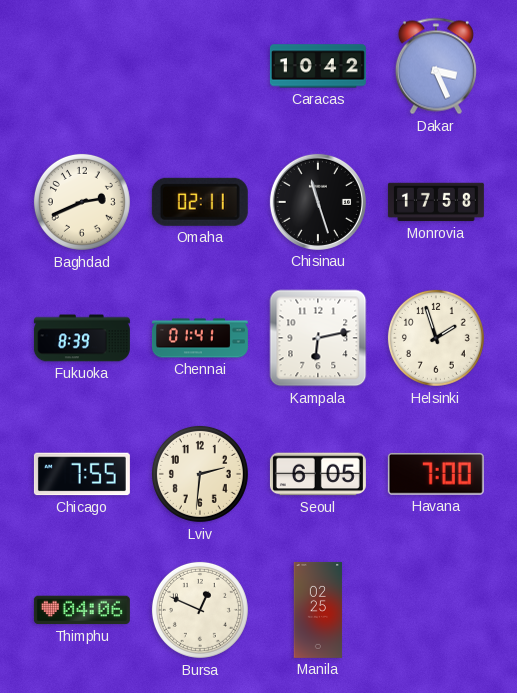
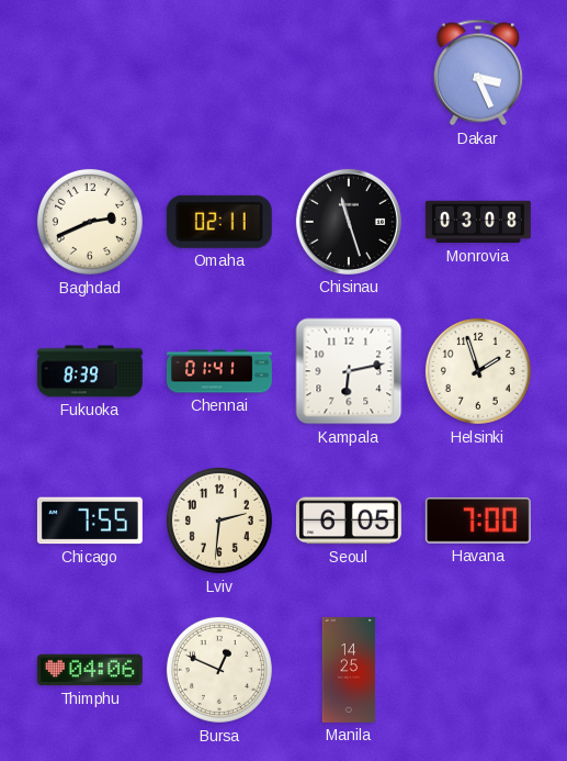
Caracas: 10:42 -> none
Monrovia: 17:58 -> 03:08
Manila: 02:25 -> 14:25
